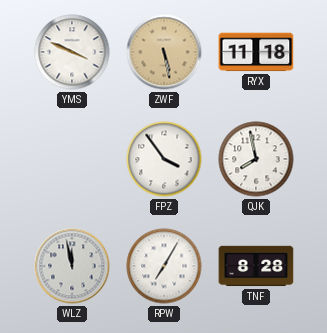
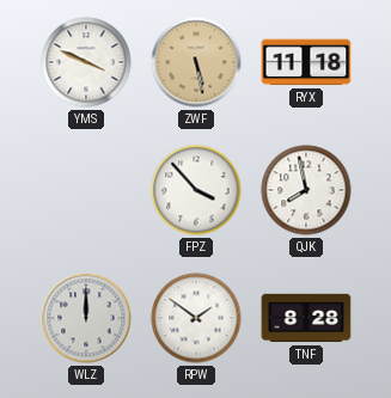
FPZ: 3:54 -> 3:53
WLZ: 11:58 -> 12:00
RPW: 7:05 -> 1:51
